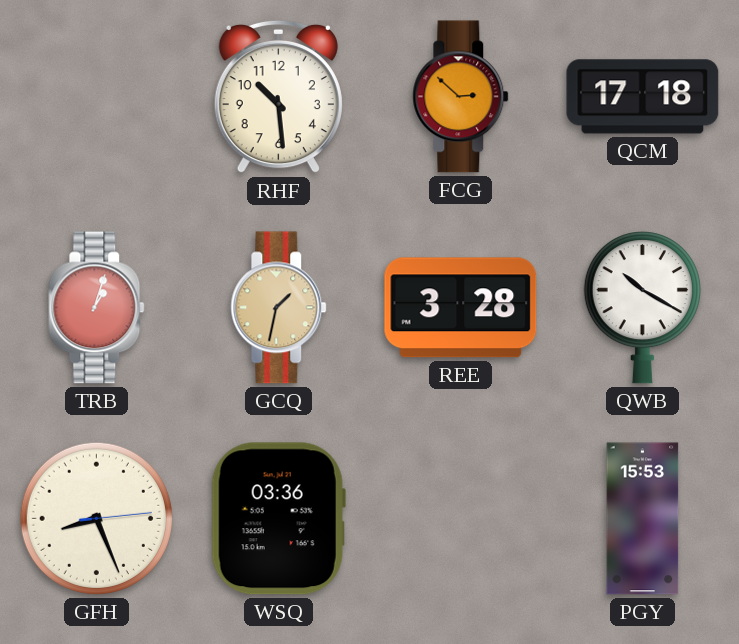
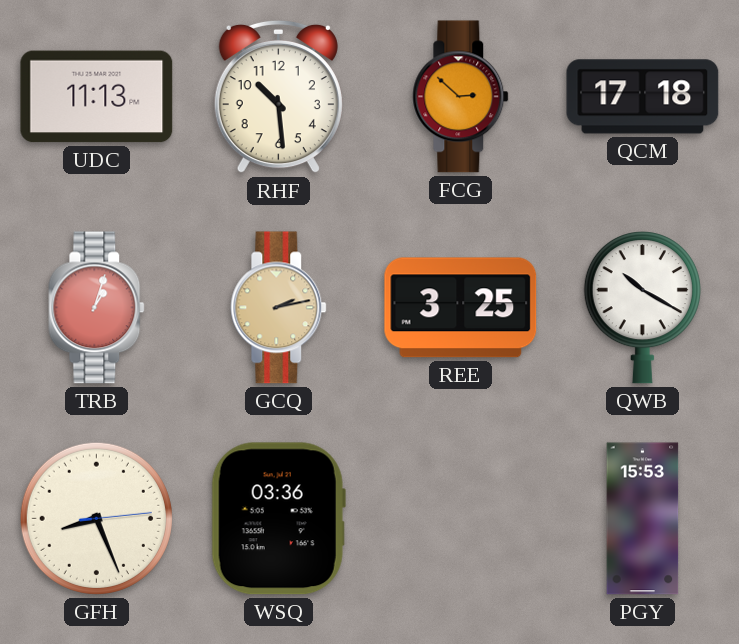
UDC: none -> 11:13
GCQ: 1:32 -> 2:13
REE: 3:28 -> 3:25
